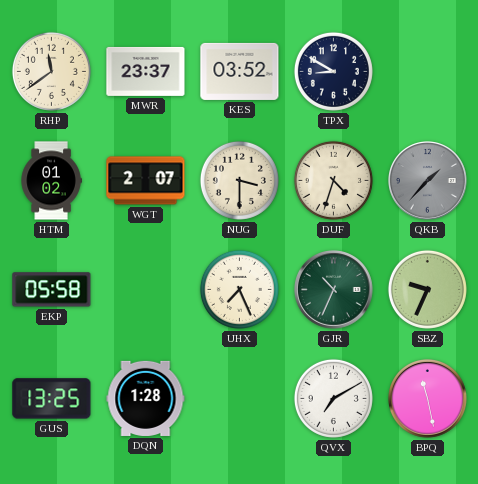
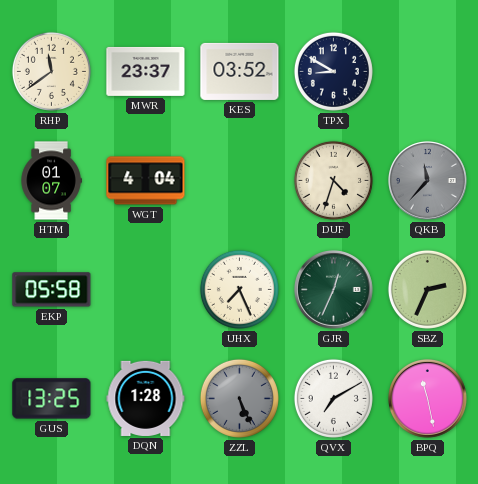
HTM: 01:02 -> 01:07
WGT: 2:07 -> 4:04
NUG: 3:30 -> none
QKB: 1:37 -> 11:37
GJR: 10:34 -> 12:34
SBZ: 9:34 -> 2:34
ZZL: none -> 5:26
